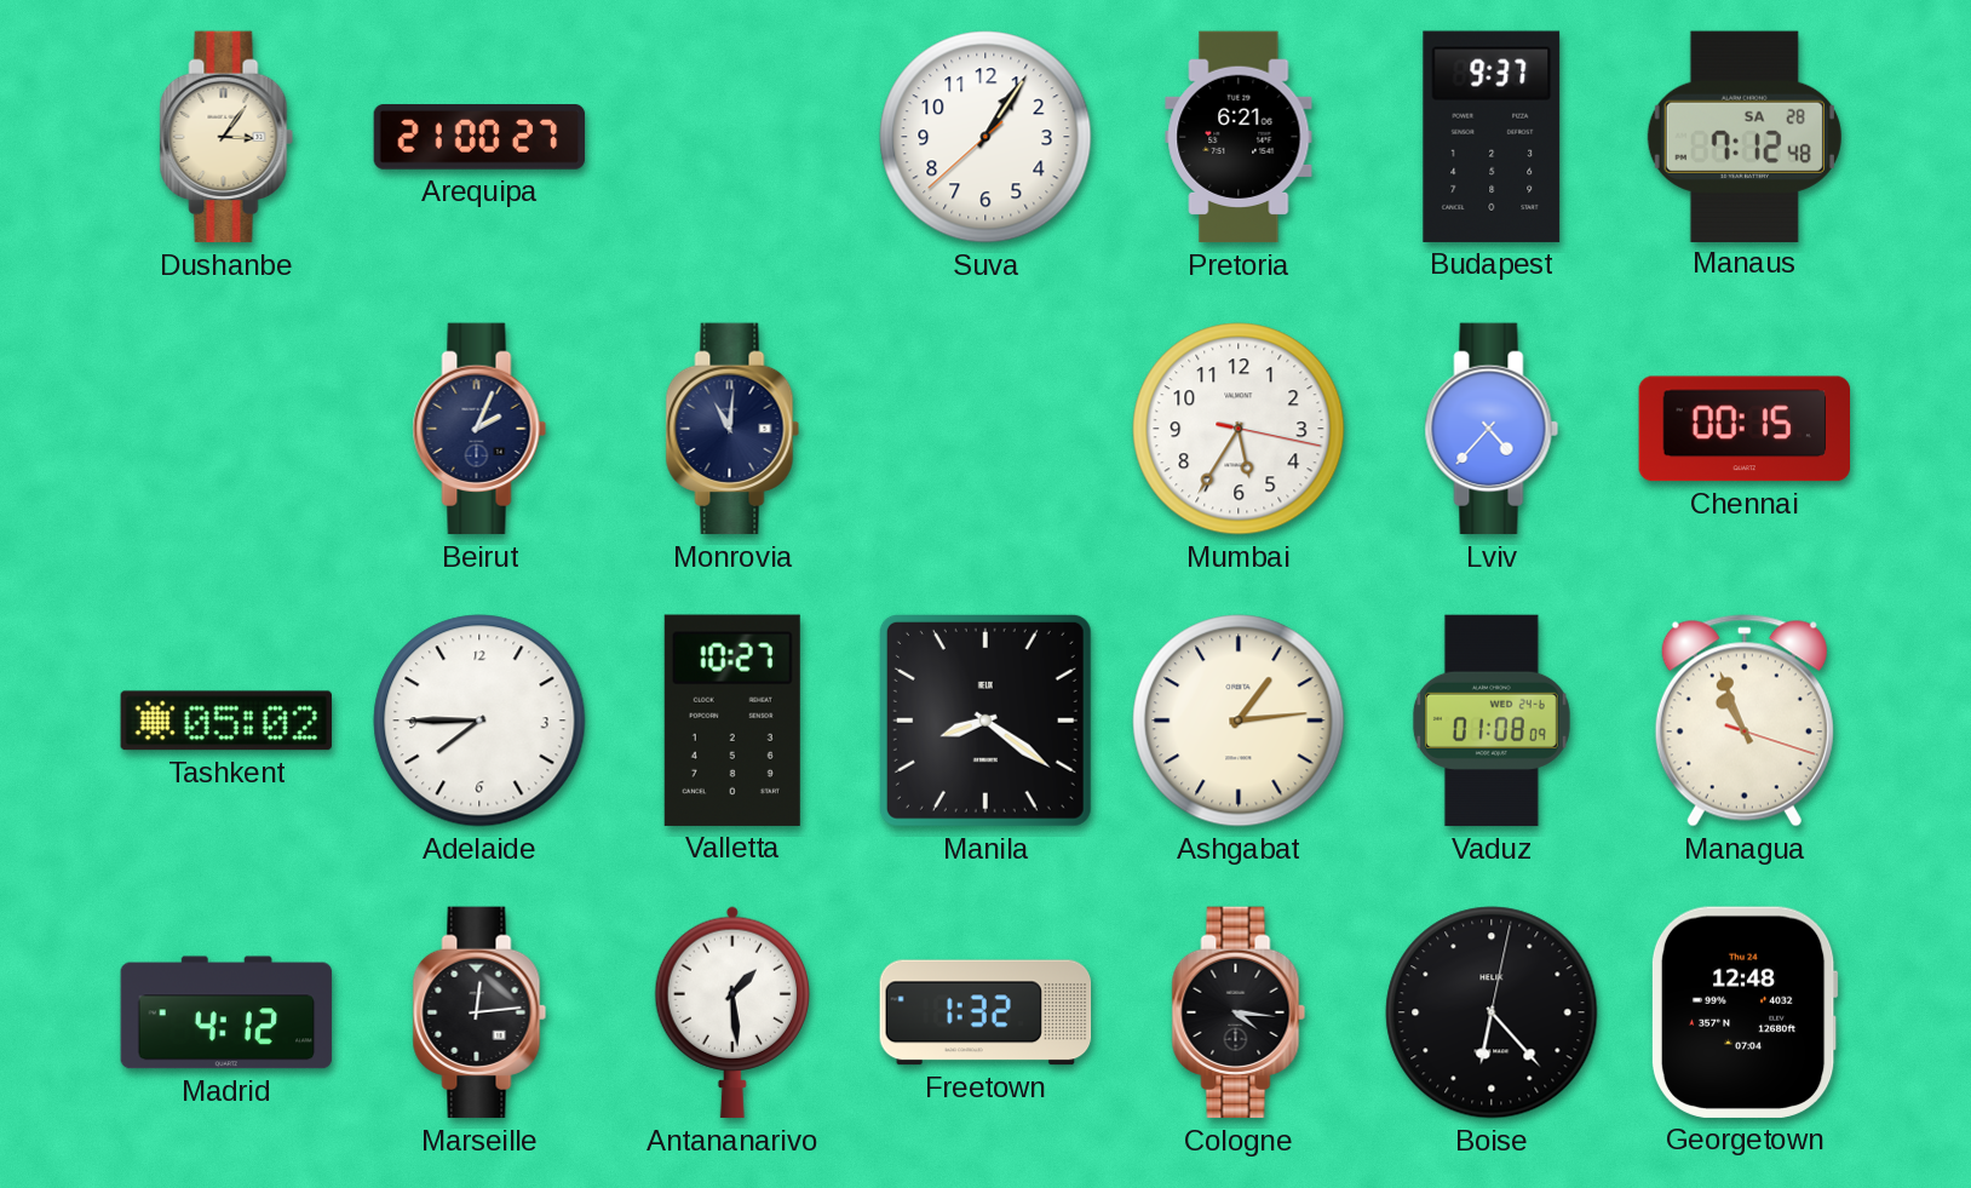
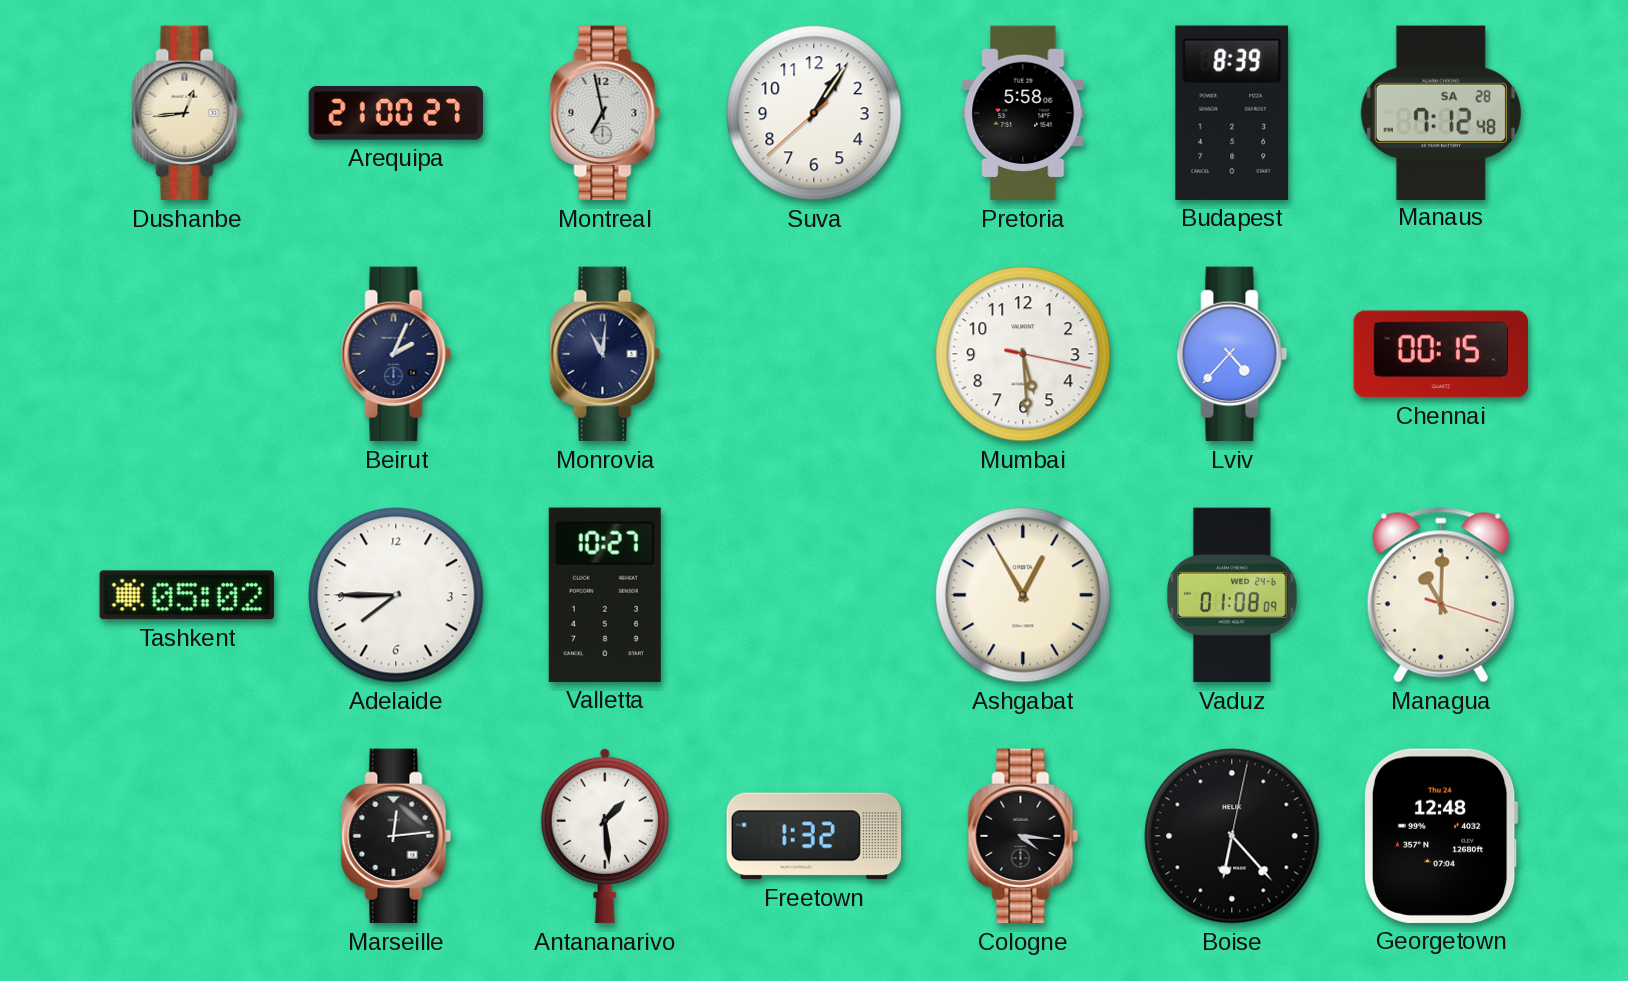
Dushanbe: 3:06 -> 12:44
Montreal: none -> 6:58
Pretoria: 6:21 -> 5:58
Budapest: 9:37 -> 8:39
Mumbai: 5:35 -> 5:29
Manila: 8:21 -> none
Ashgabat: 1:14 -> 12:55
Managua: 10:56 -> 11:00
Madrid: 4:12 -> none
